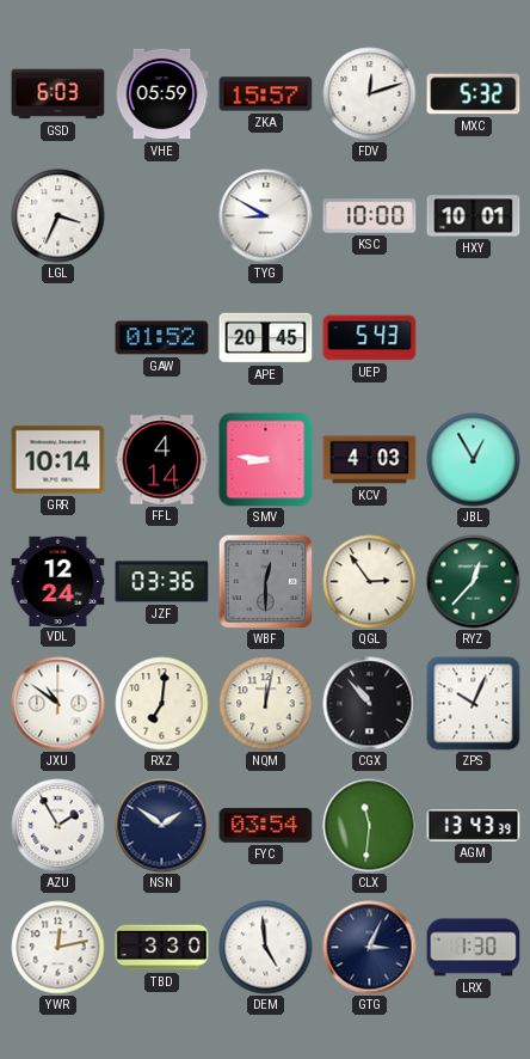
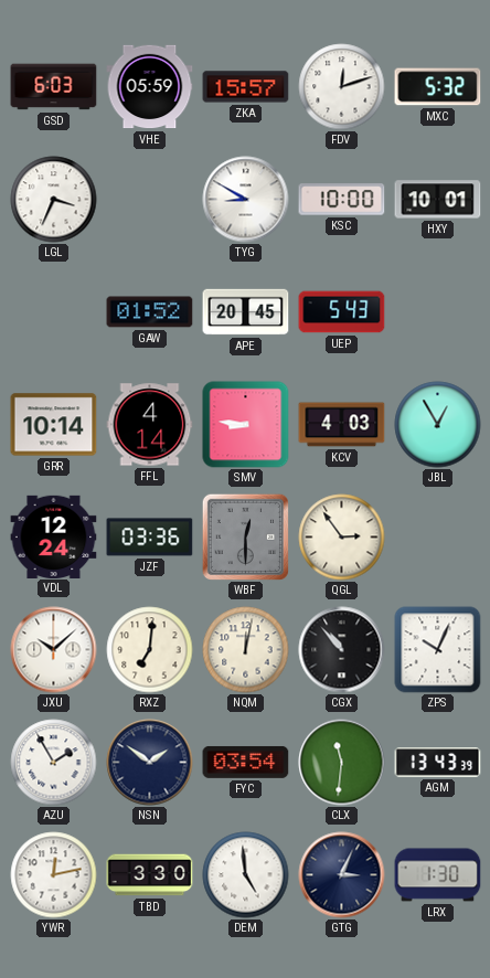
RYZ: 12:37 -> none
JXU: 10:51 -> 10:08
